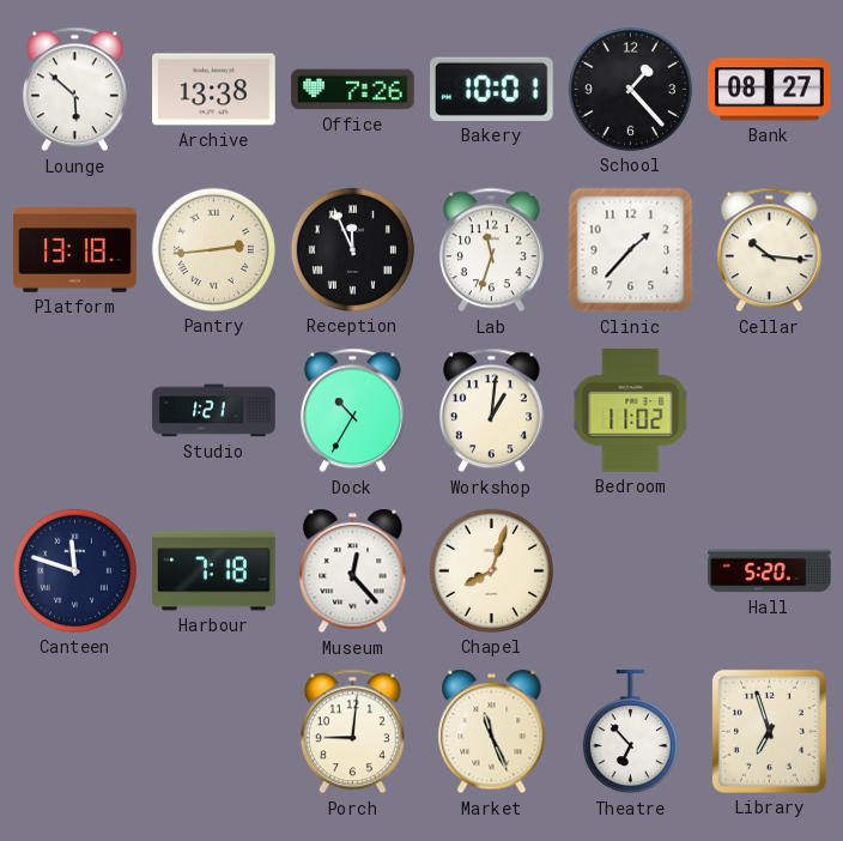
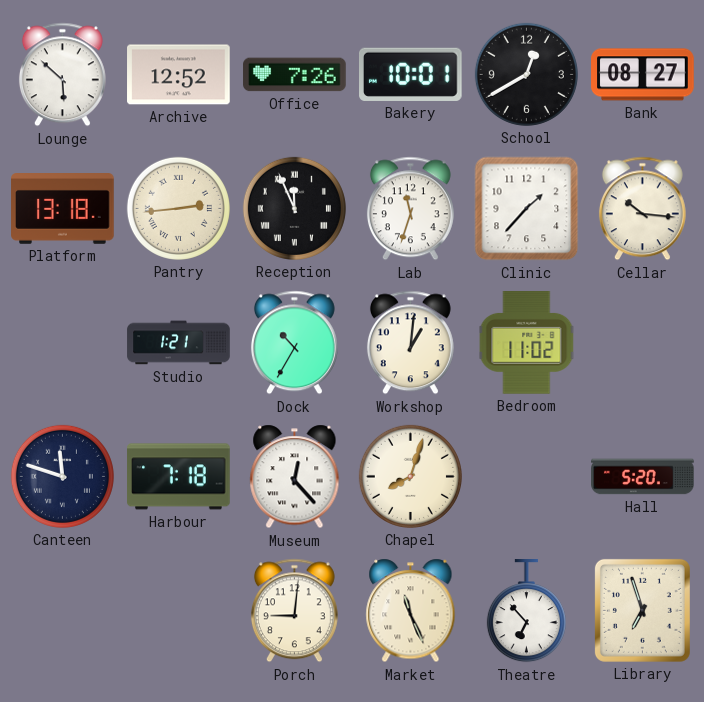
Archive: 13:38 -> 12:52
School: 1:23 -> 12:40
